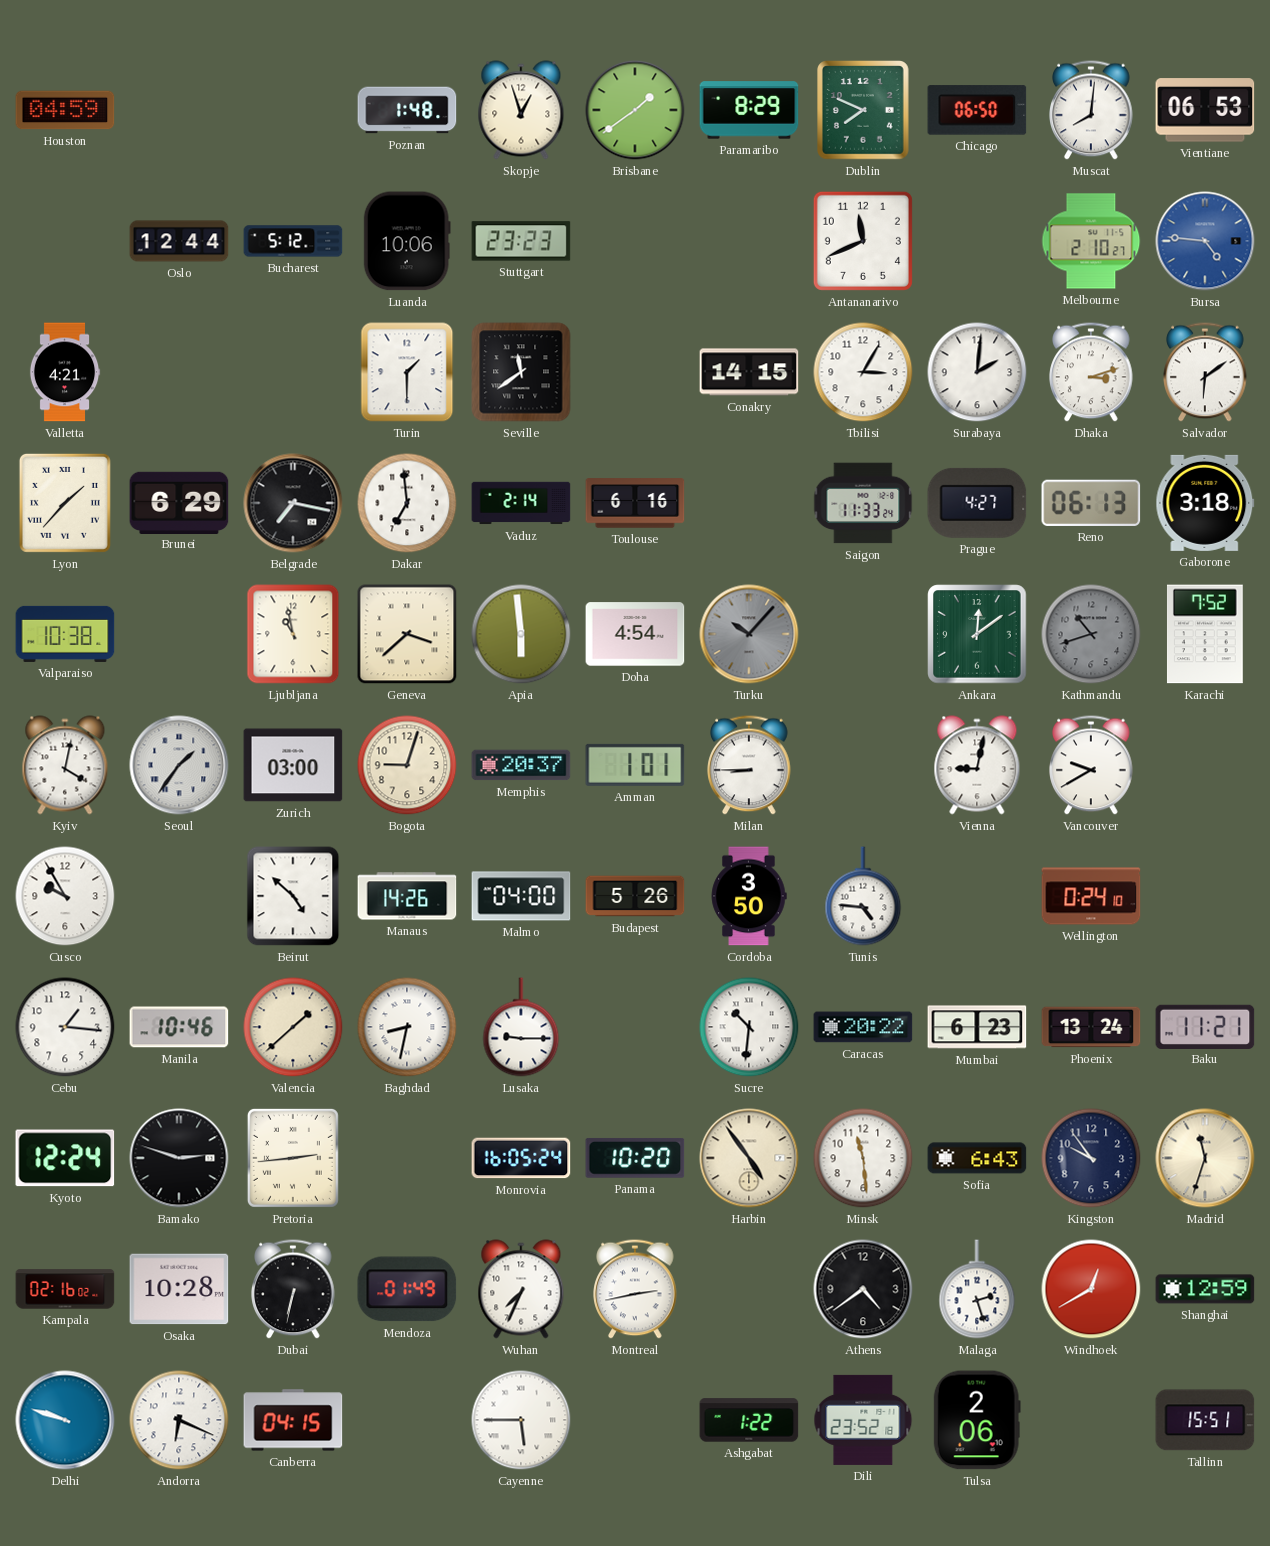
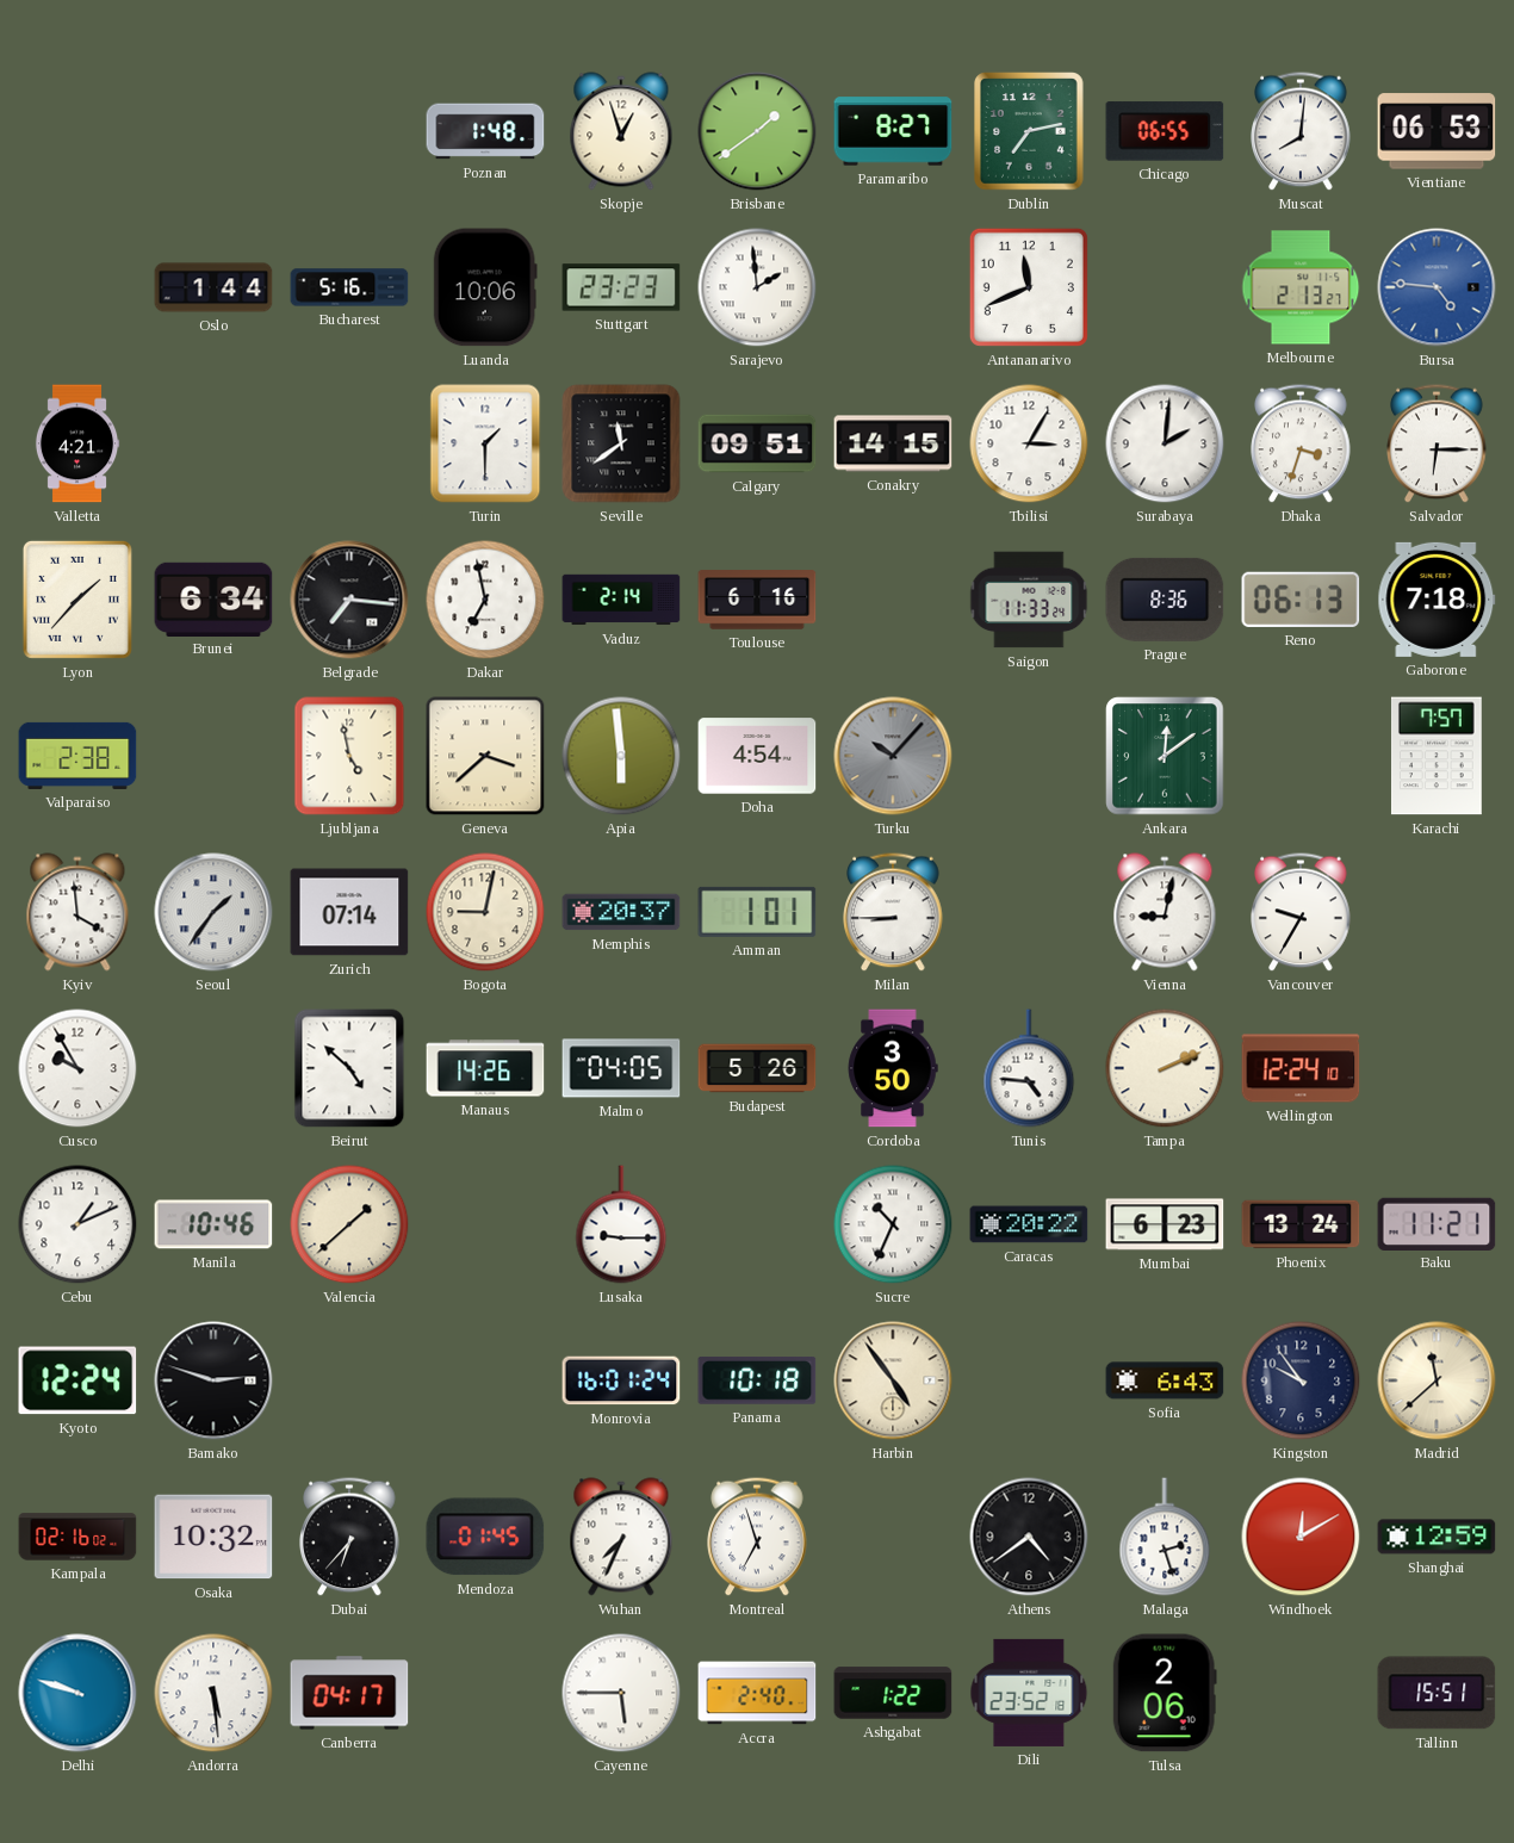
Houston: 04:59 -> none
Paramaribo: 8:29 -> 8:27
Dublin: 7:49 -> 7:13
Chicago: 06:50 -> 06:55
Oslo: 12:44 -> 1:44
Bucharest: 5:12 -> 5:16
Sarajevo: none -> 1:59
Melbourne: 2:10 -> 2:13
Calgary: none -> 09:51
Dhaka: 3:12 -> 3:33
Salvador: 6:09 -> 6:15
Brunei: 6:29 -> 6:34
Belgrade: 7:17 -> 7:16
Dakar: 6:59 -> 6:58
Prague: 4:27 -> 8:36
Gaborone: 3:18 -> 7:18
Valparaiso: 10:38 -> 2:38
Ljubljana: 10:58 -> 4:58
Kathmandu: 10:42 -> none
Karachi: 7:52 -> 7:57
Kyiv: 4:02 -> 3:59
Zurich: 03:00 -> 07:14
Bogota: 9:03 -> 9:02
Vancouver: 9:40 -> 9:35
Malmo: 04:00 -> 04:05
Tampa: none -> 2:11
Wellington: 0:24 -> 12:24
Cebu: 1:16 -> 1:11
Baghdad: 8:32 -> none
Sucre: 10:31 -> 10:34
Pretoria: 2:44 -> none
Monrovia: 16:05 -> 16:01
Panama: 10:20 -> 10:18
Minsk: 11:29 -> none
Madrid: 11:33 -> 11:38
Osaka: 10:28 -> 10:32
Dubai: 6:32 -> 6:37
Mendoza: 01:49 -> 01:45
Montreal: 2:43 -> 6:57
Windhoek: 12:40 -> 12:10
Andorra: 6:19 -> 5:29
Canberra: 04:15 -> 04:17
Accra: none -> 2:40
